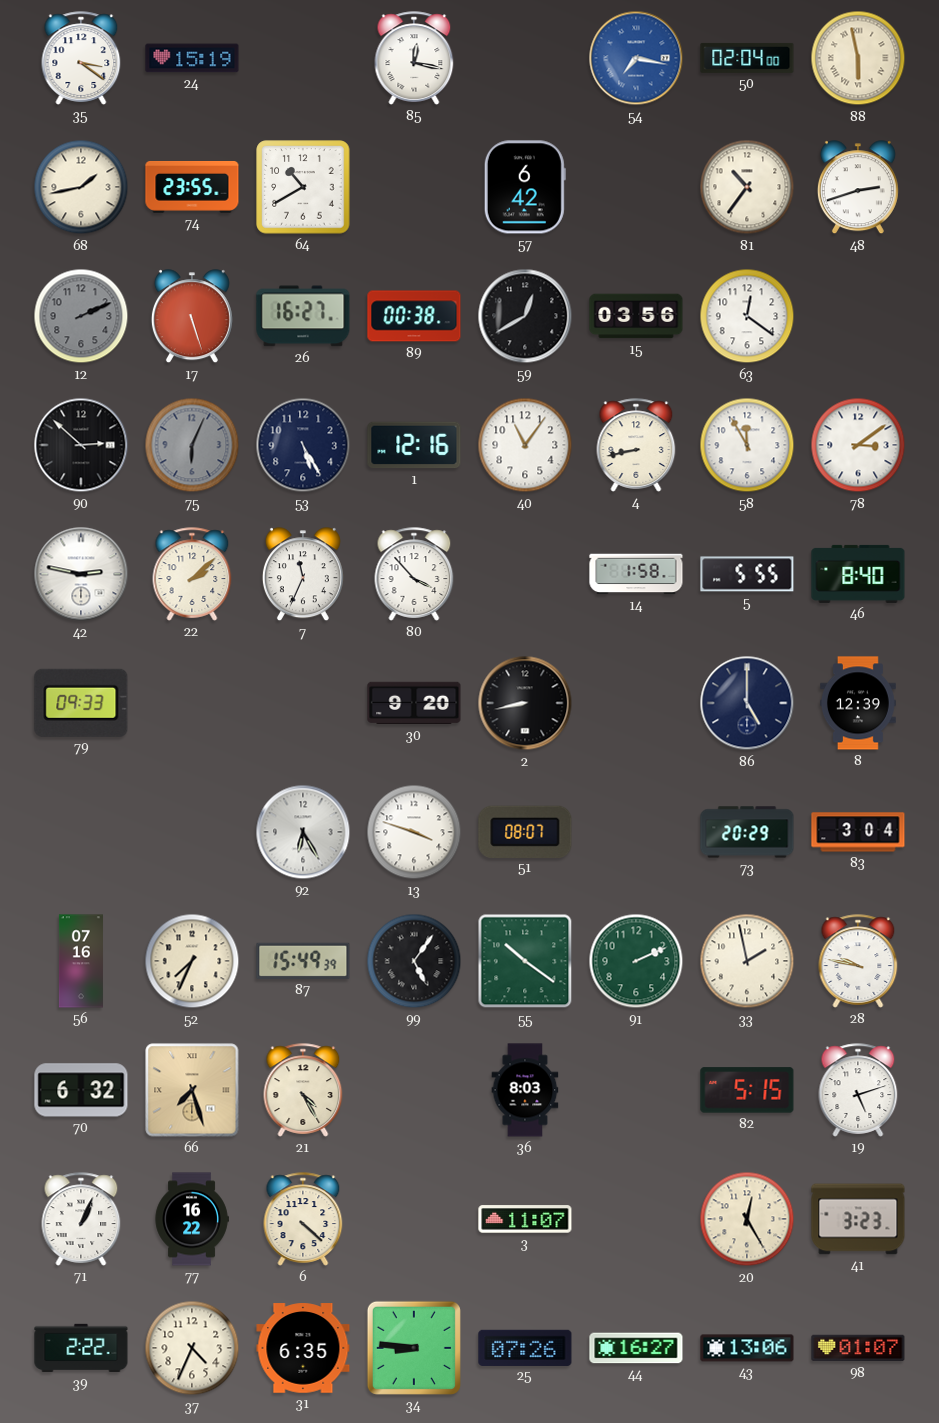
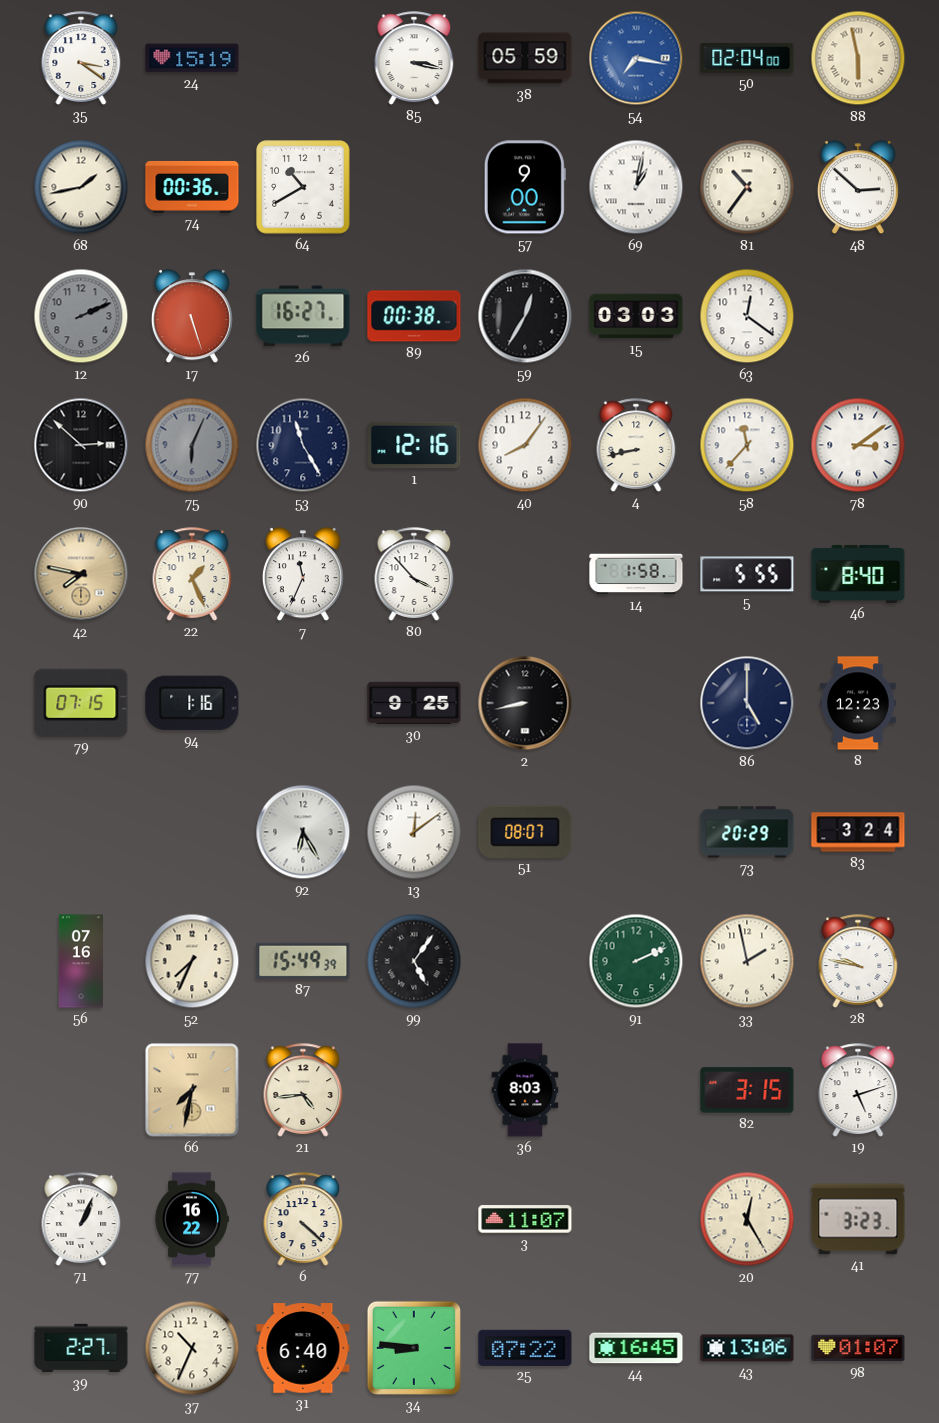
85: 12:17 -> 3:17
38: none -> 05:59
74: 23:55 -> 00:36
57: 6:42 -> 9:00
69: none -> 1:02
48: 2:42 -> 2:52
59: 12:40 -> 12:35
15: 03:56 -> 03:03
53: 5:25 -> 11:25
40: 11:06 -> 8:06
58: 11:55 -> 11:37
42: 2:47 -> 7:47
42 dial: white -> champagne
22: 2:08 -> 1:26
79: 09:33 -> 07:15
94: none -> 1:16
30: 9:20 -> 9:25
8: 12:39 -> 12:23
13: 3:48 -> 12:09
83: 3:04 -> 3:24
55: 10:21 -> none
70: 6:32 -> none
66: 7:27 -> 7:32
21: 4:25 -> 4:44
82: 5:15 -> 3:15
39: 2:22 -> 2:27
37: 4:34 -> 10:34
31: 6:35 -> 6:40
25: 07:26 -> 07:22
44: 16:27 -> 16:45
